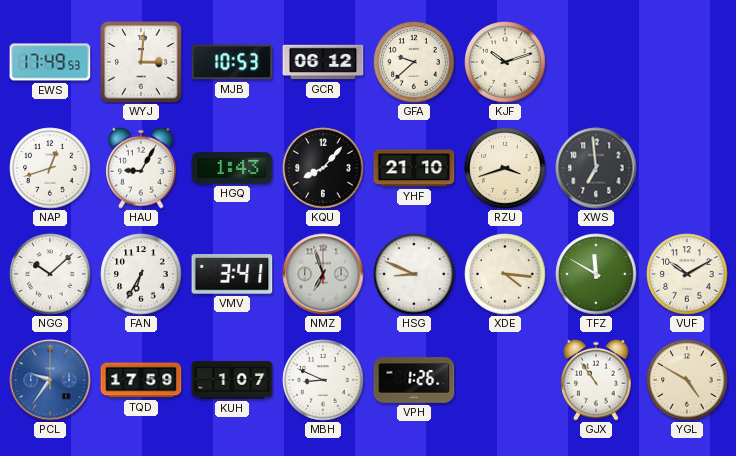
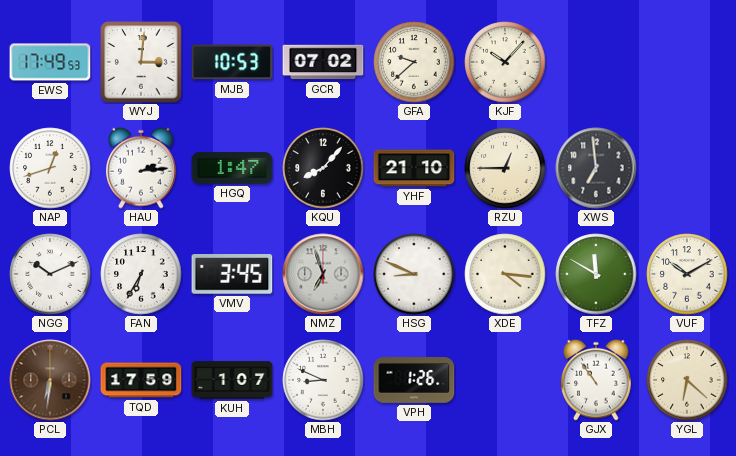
GCR: 06:12 -> 07:02
KJF: 10:12 -> 10:07
HAU: 9:05 -> 2:14
HGQ: 1:43 -> 1:47
RZU: 3:42 -> 12:45
NGG: 10:08 -> 10:11
VMV: 3:41 -> 3:45
PCL: 9:36 -> 6:31
PCL dial: blue -> brown
YGL: 4:50 -> 6:22
